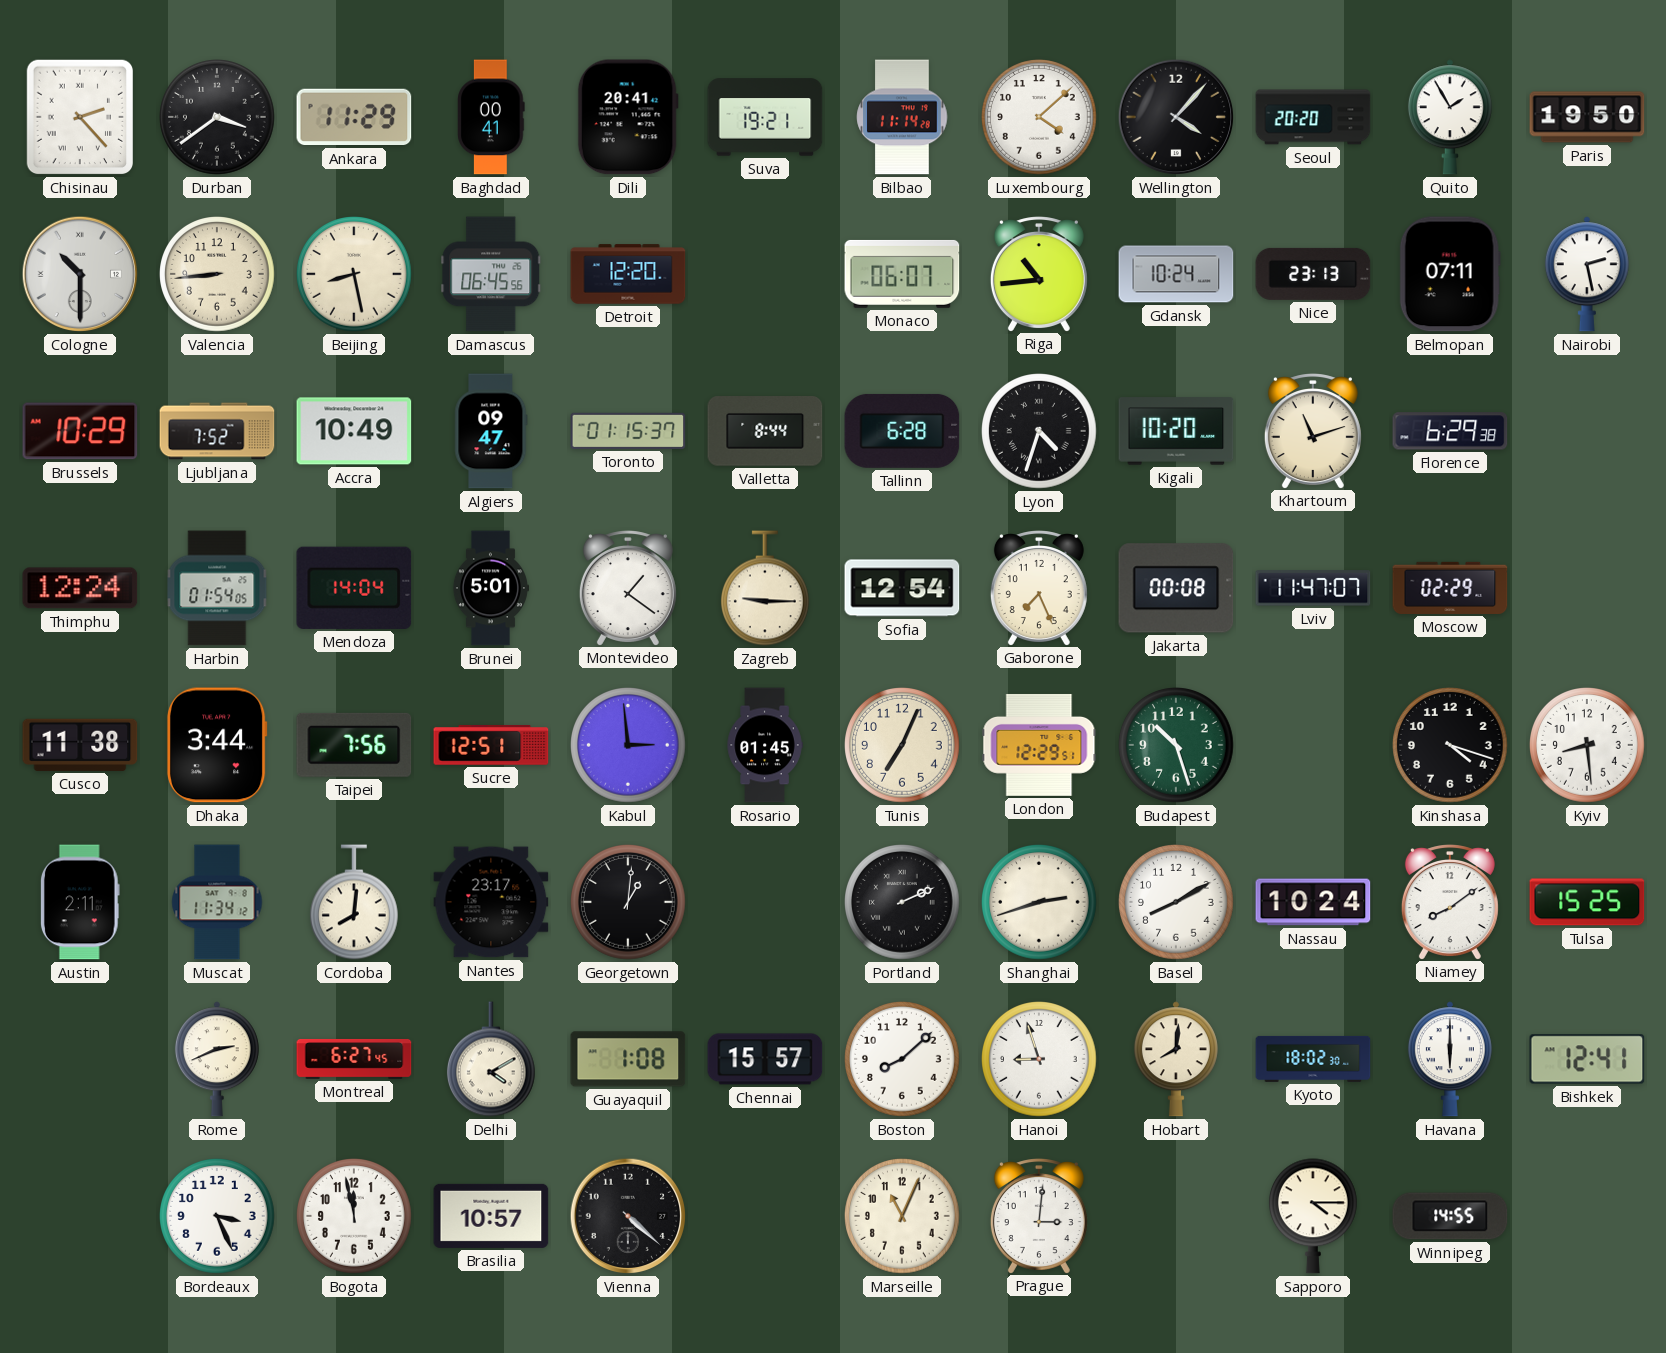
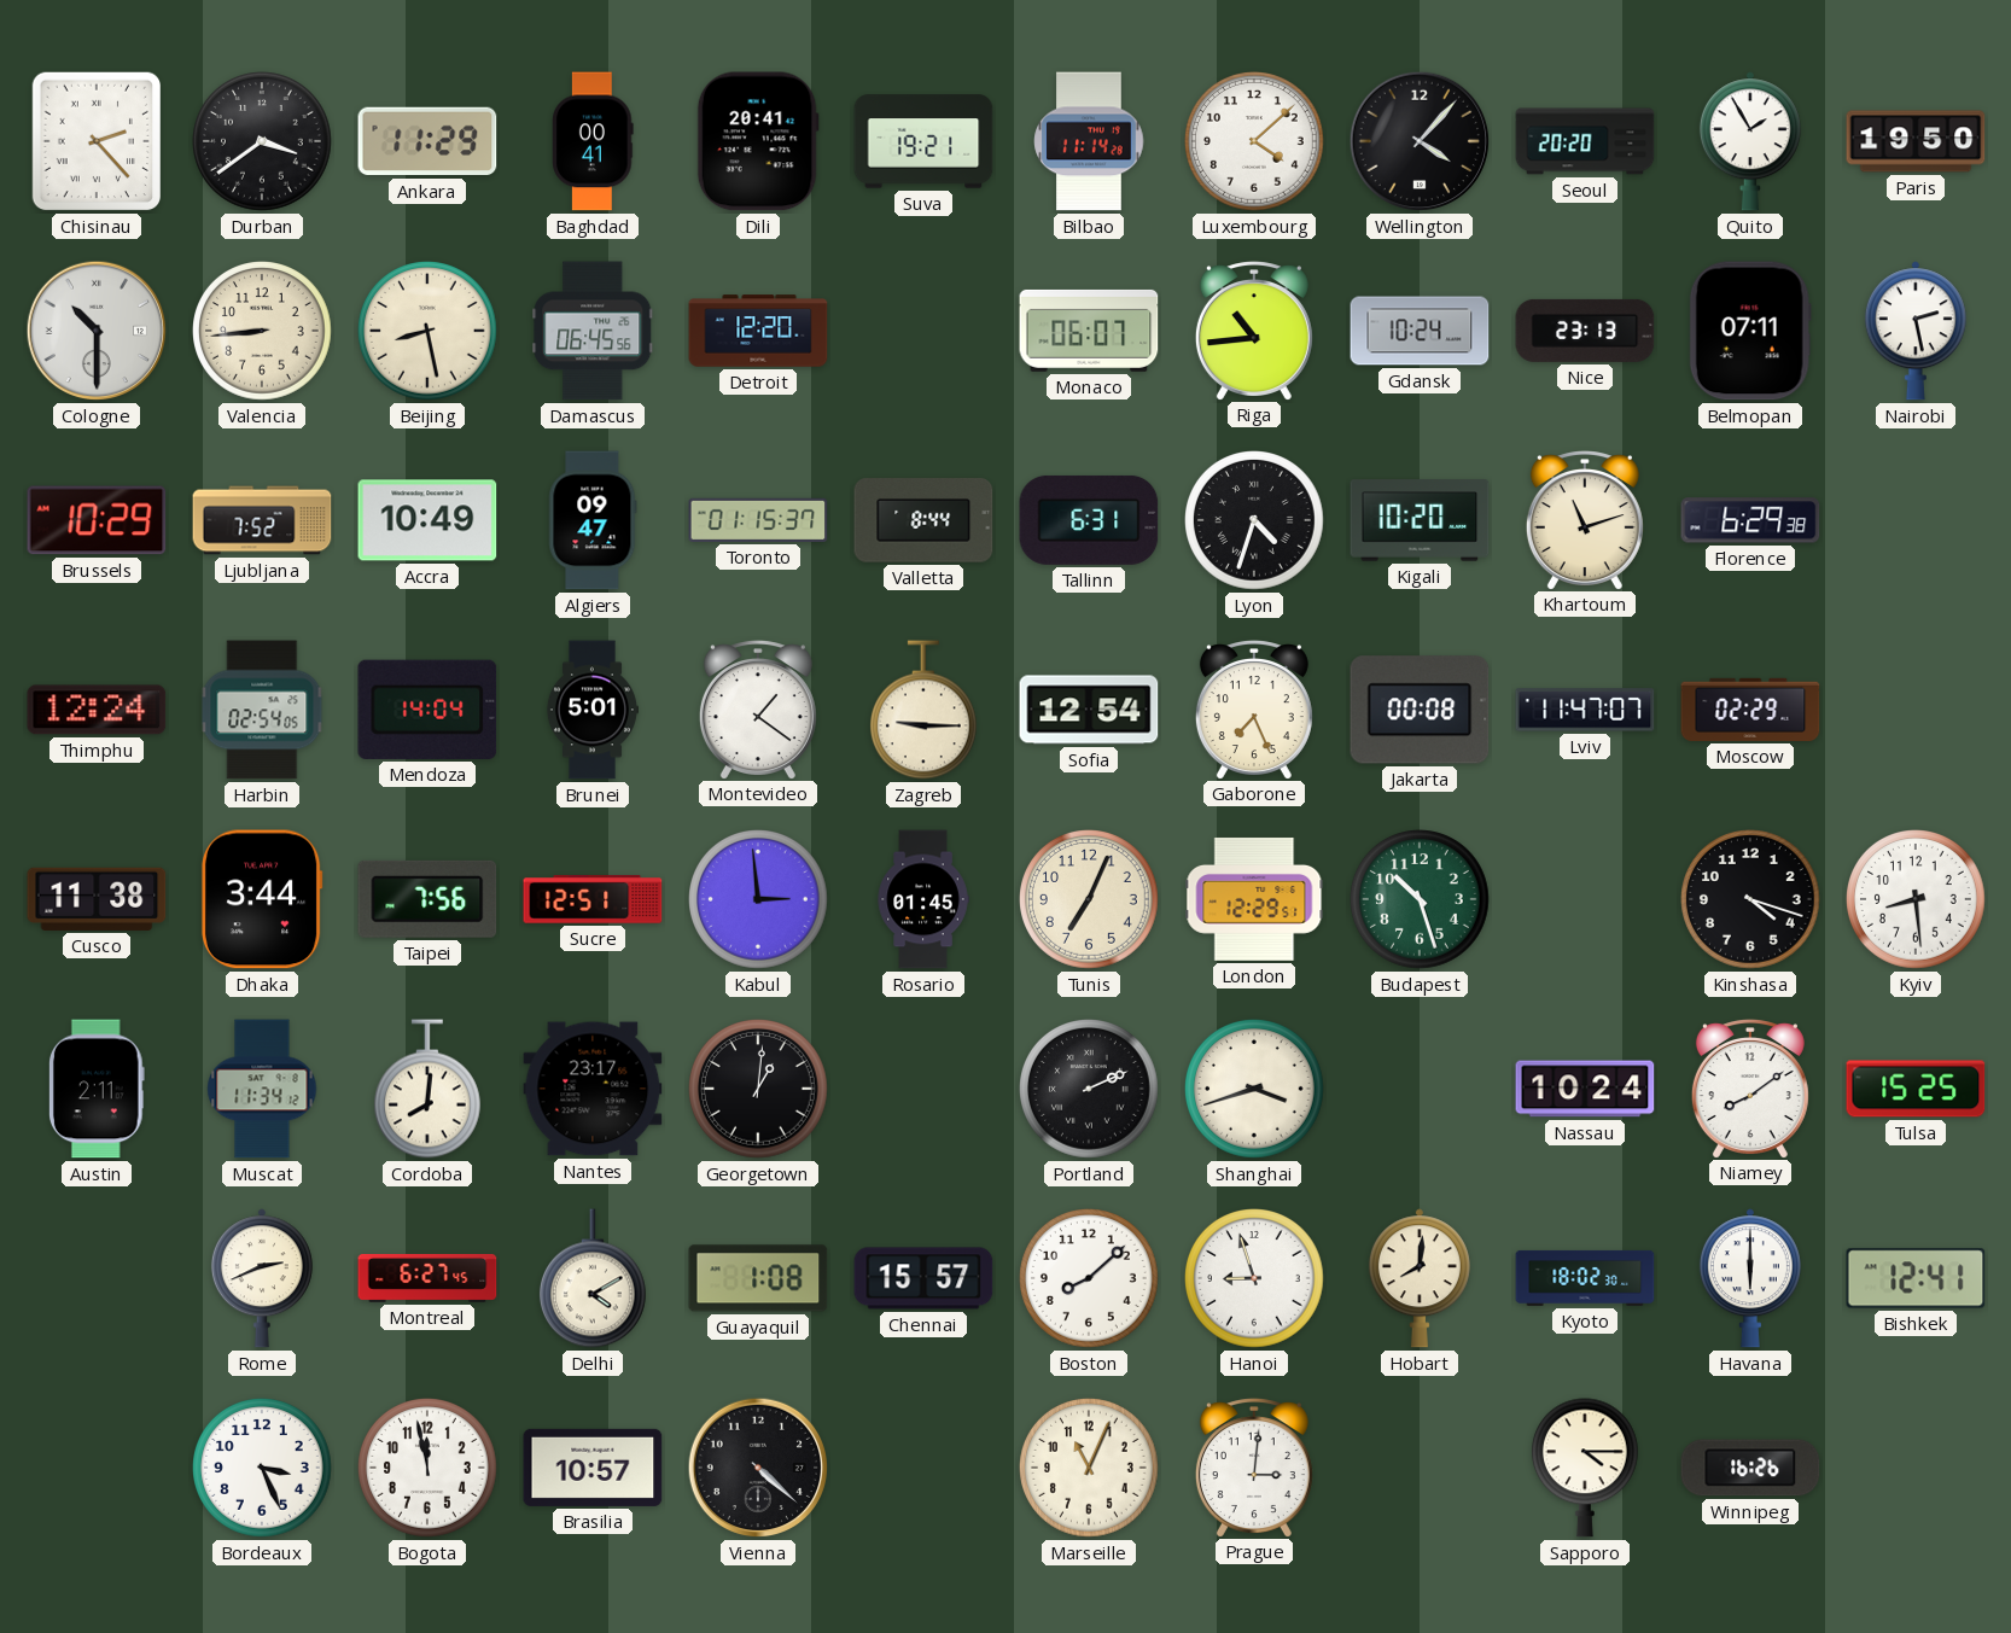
Tallinn: 6:28 -> 6:31
Harbin: 01:54 -> 02:54
Shanghai: 2:42 -> 3:42
Basel: 8:10 -> none
Winnipeg: 14:55 -> 16:26
